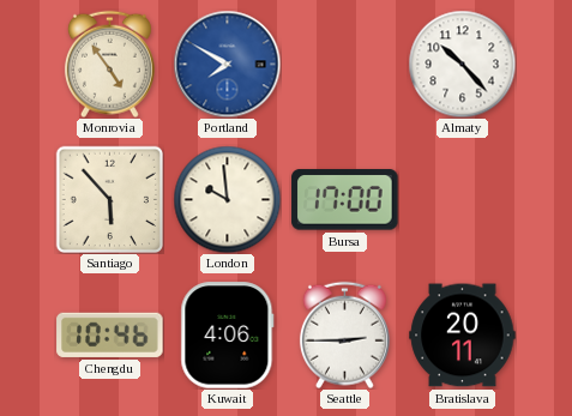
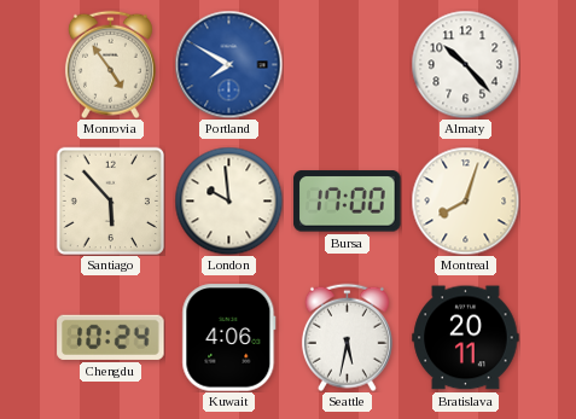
Montreal: none -> 8:03
Chengdu: 10:46 -> 10:24
Seattle: 2:45 -> 5:32
